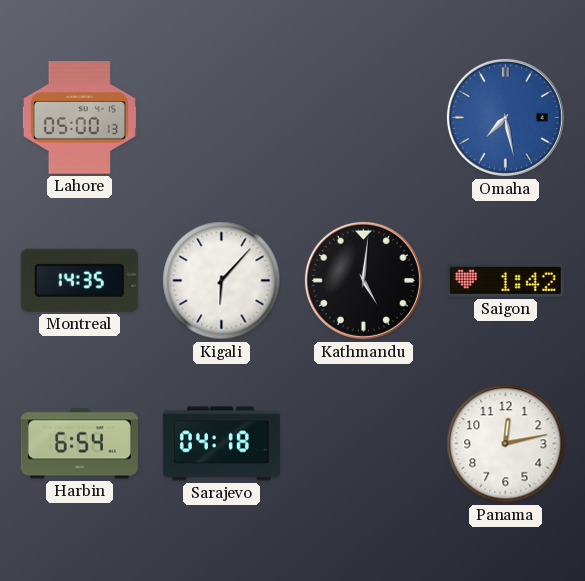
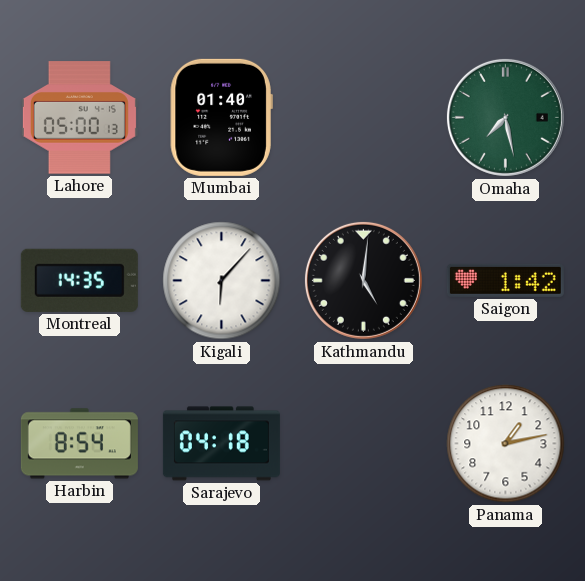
Mumbai: none -> 01:40
Omaha dial: blue -> green
Harbin: 6:54 -> 8:54
Panama: 12:13 -> 1:13
